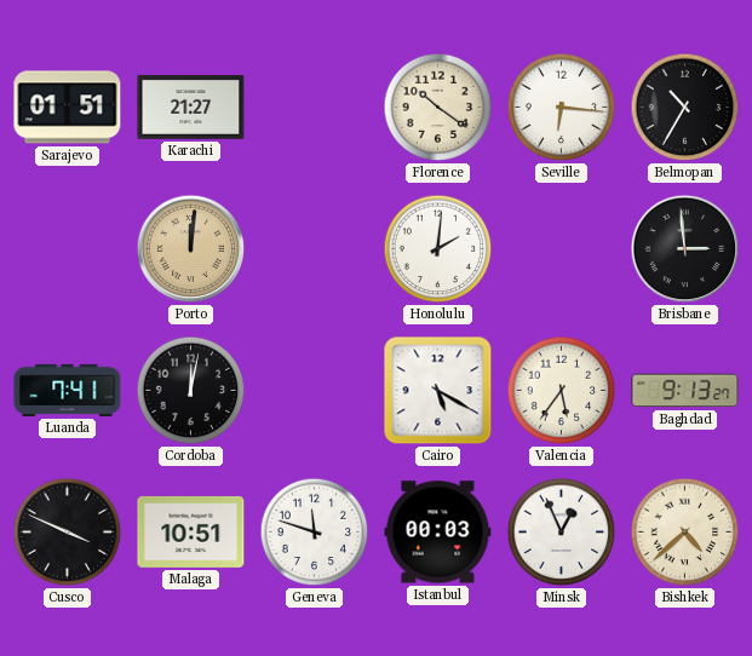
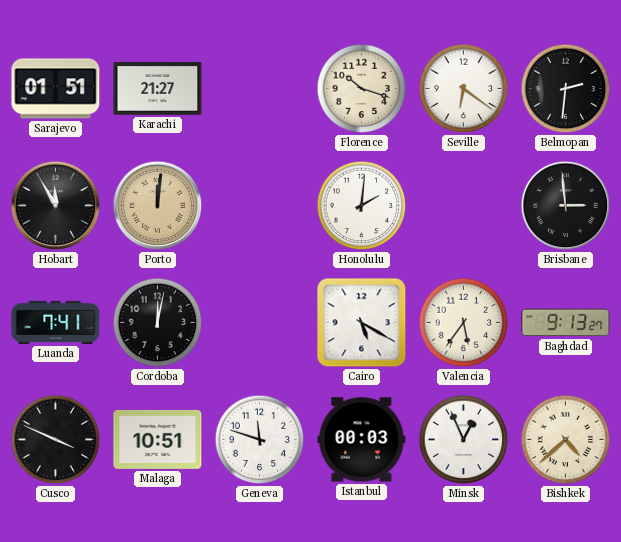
Florence: 10:21 -> 10:18
Seville: 6:16 -> 6:21
Belmopan: 10:35 -> 2:31
Hobart: none -> 11:55
